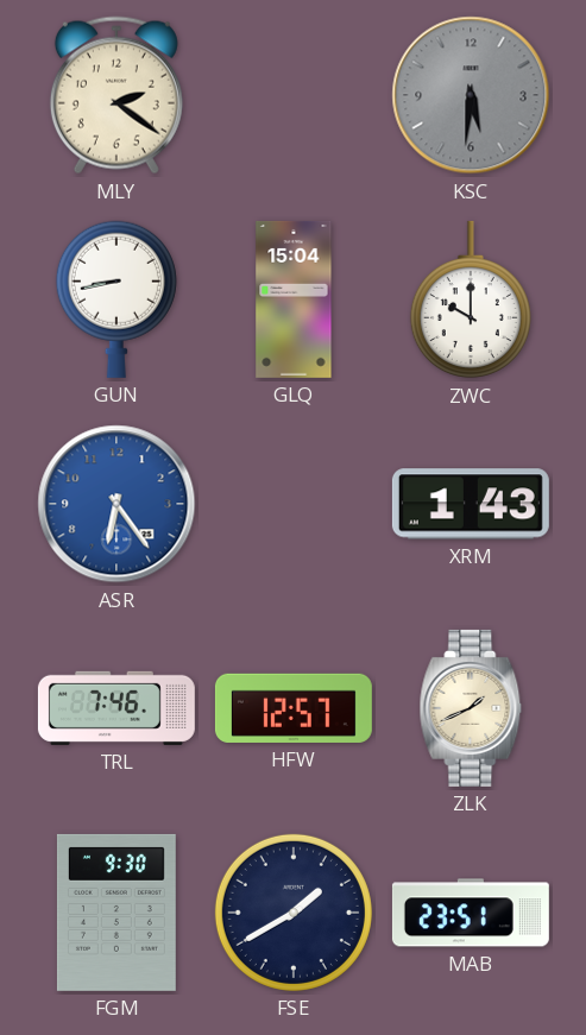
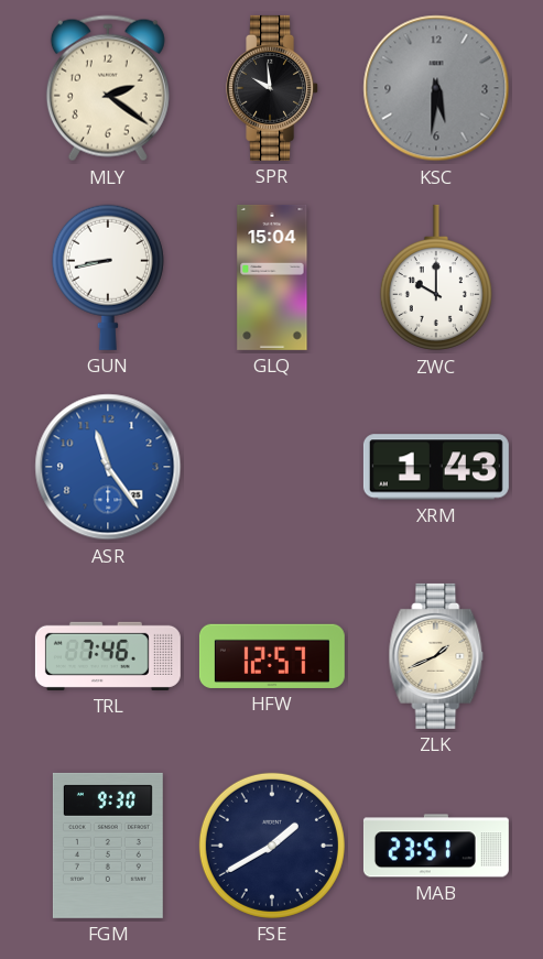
SPR: none -> 9:59
ASR: 6:24 -> 11:24
